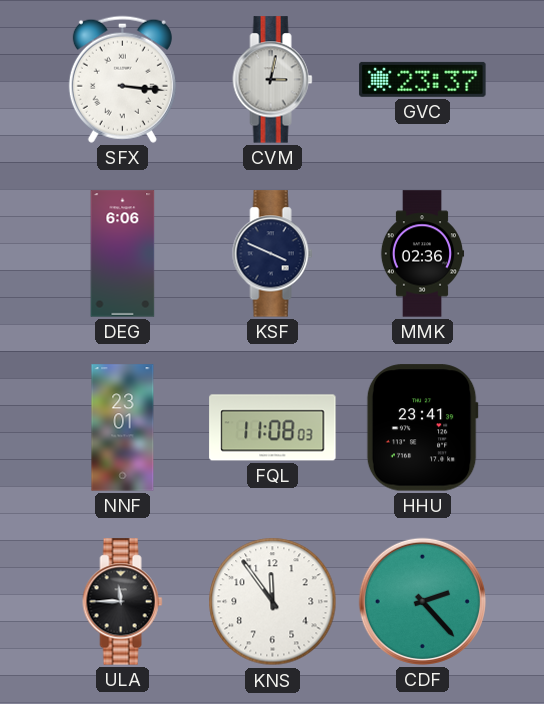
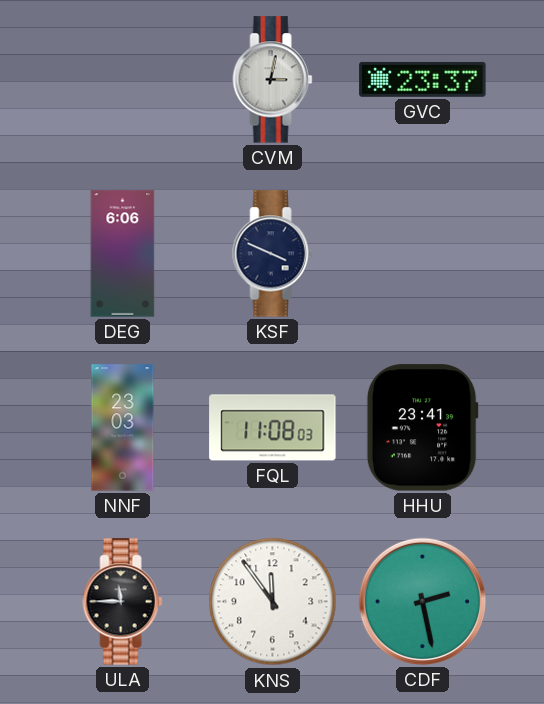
SFX: 3:16 -> none
MMK: 02:36 -> none
NNF: 23:01 -> 23:03
CDF: 2:23 -> 2:28
